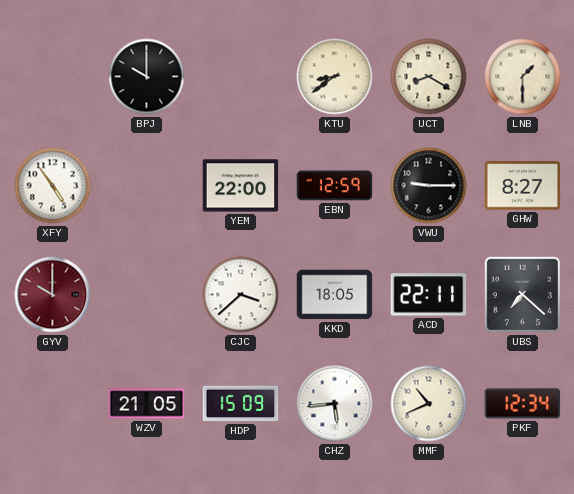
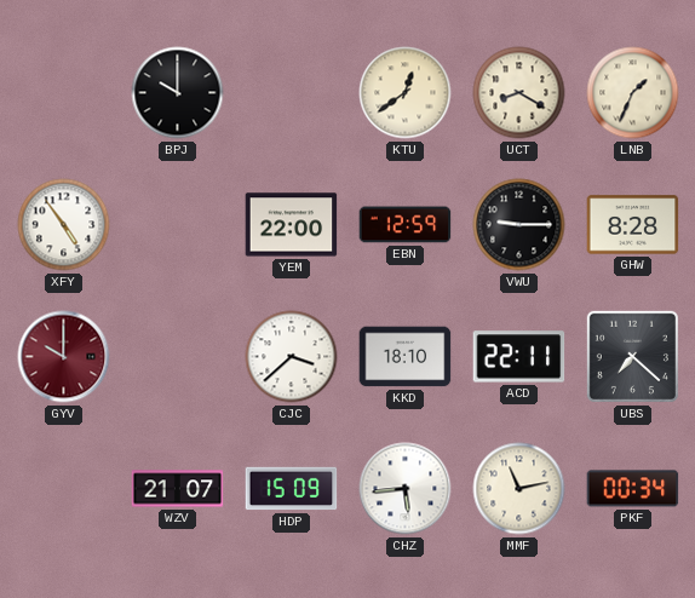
KTU: 8:39 -> 12:39
LNB: 1:30 -> 1:34
GHW: 8:27 -> 8:28
KKD: 18:05 -> 18:10
WZV: 21:05 -> 21:07
MMF: 10:41 -> 11:13
PKF: 12:34 -> 00:34
